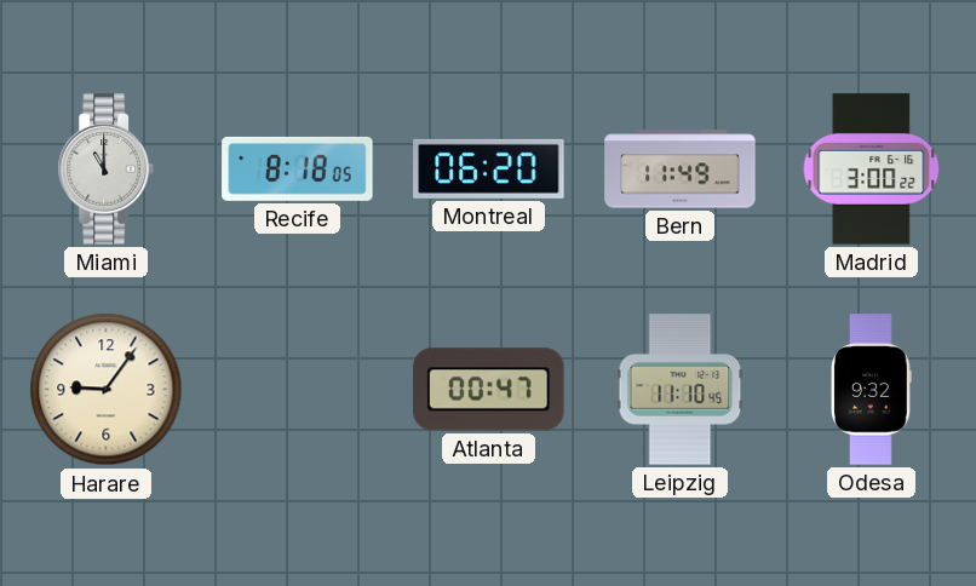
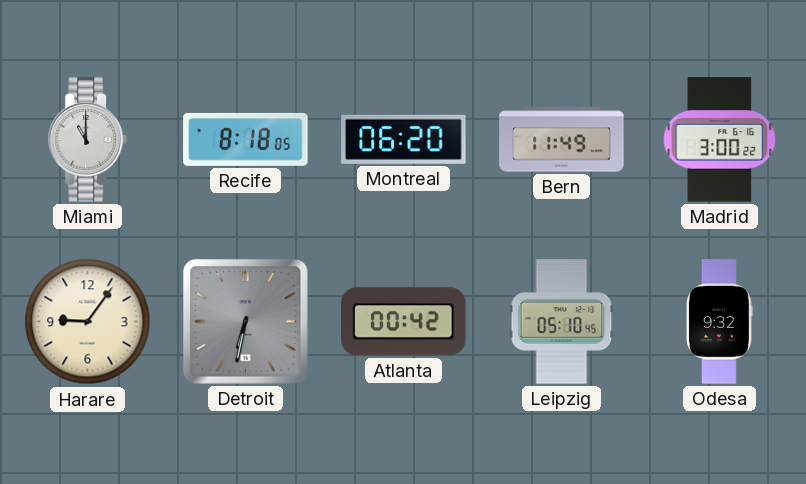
Detroit: none -> 6:32
Atlanta: 00:47 -> 00:42
Leipzig: 11:10 -> 05:10
